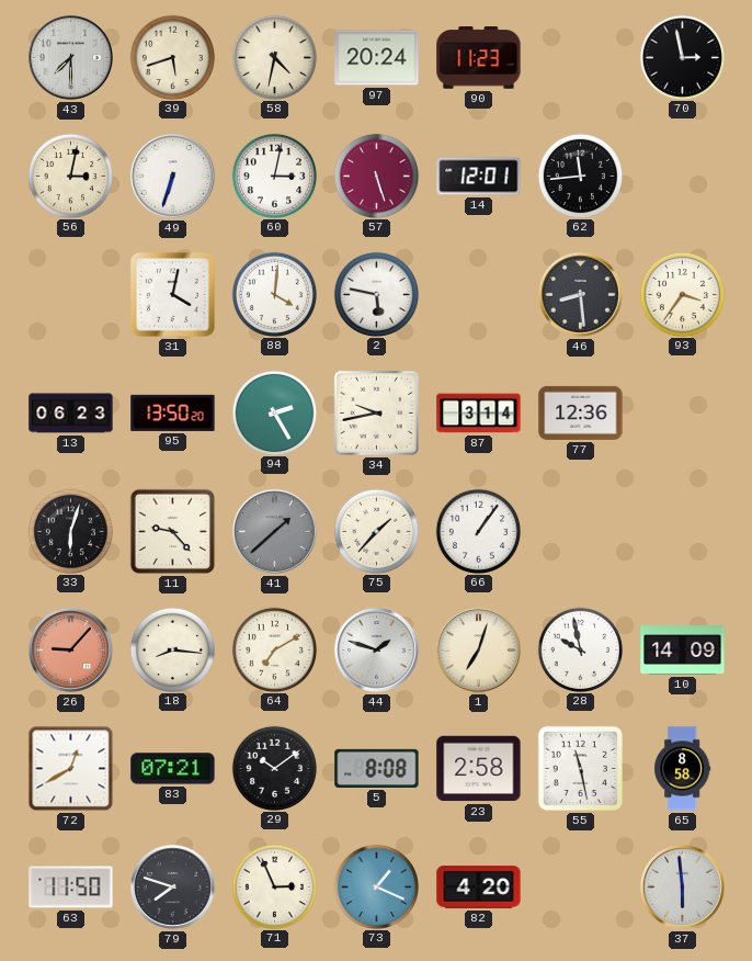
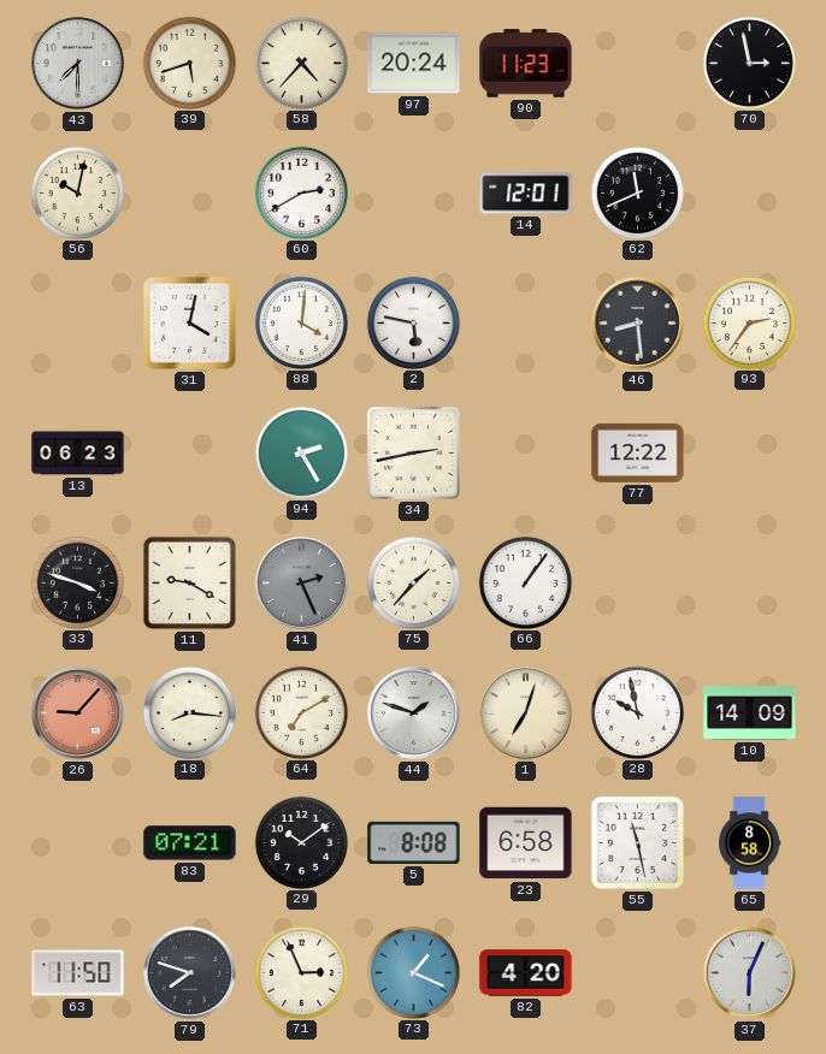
58: 4:32 -> 4:37
56: 3:02 -> 10:02
49: 6:33 -> none
60: 3:02 -> 2:40
57: 5:27 -> none
62: 11:44 -> 11:41
93: 3:36 -> 2:36
95: 13:50 -> none
34: 9:43 -> 2:43
87: 3:14 -> none
77: 12:36 -> 12:22
33: 6:03 -> 3:48
11: 9:23 -> 9:20
41: 1:38 -> 2:26
72: 12:40 -> none
23: 2:58 -> 6:58
37: 5:59 -> 6:04
